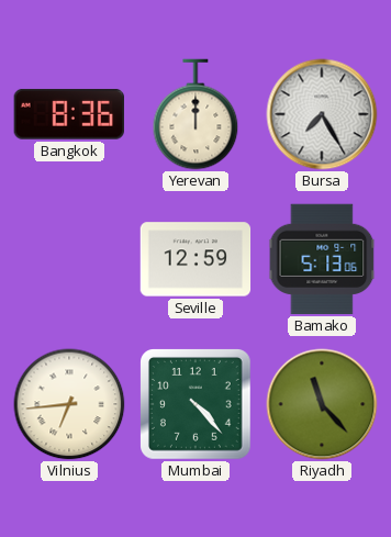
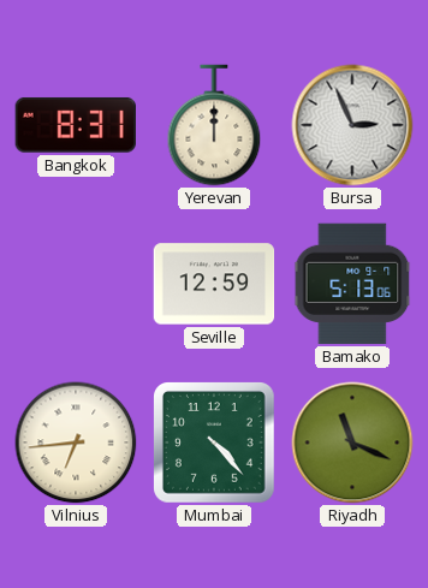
Bangkok: 8:36 -> 8:31
Bursa: 7:25 -> 2:56
Riyadh: 11:23 -> 11:19
